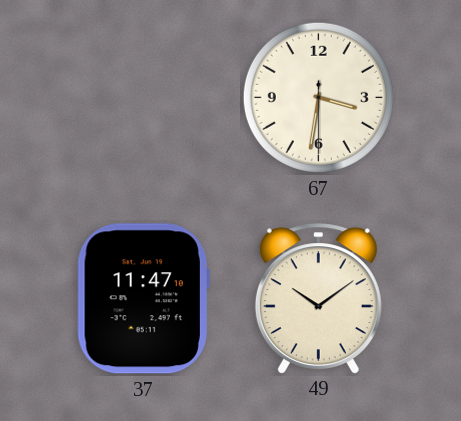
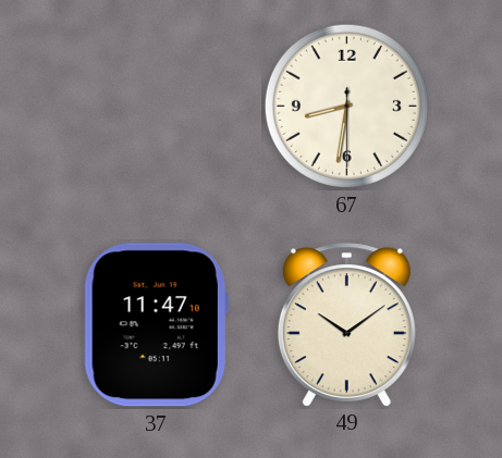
67: 3:31 -> 8:31
